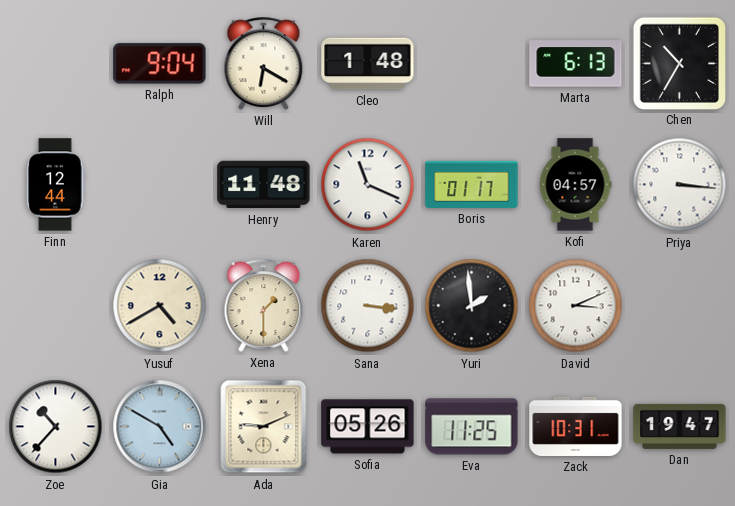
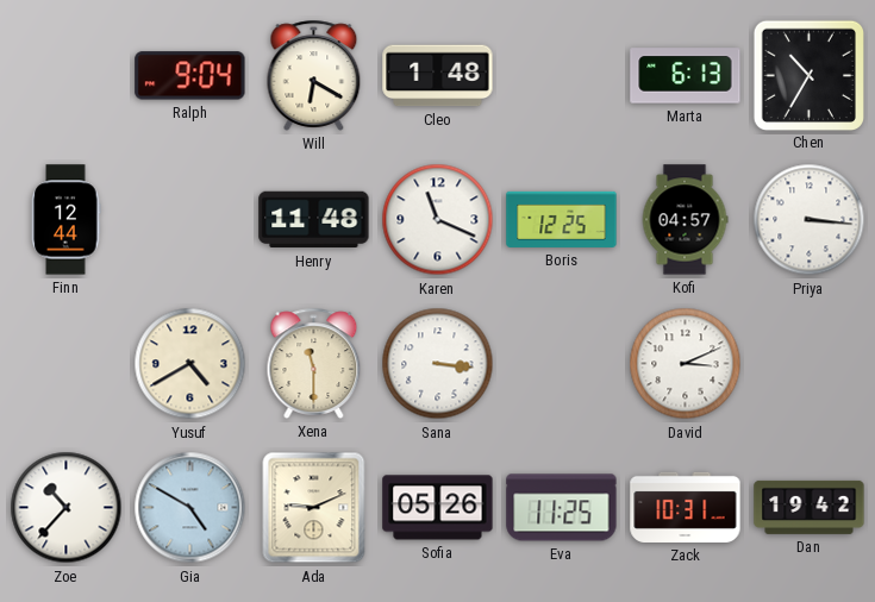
Boris: 01:17 -> 12:25
Xena: 1:30 -> 11:30
Yuri: 1:59 -> none
Dan: 19:47 -> 19:42
